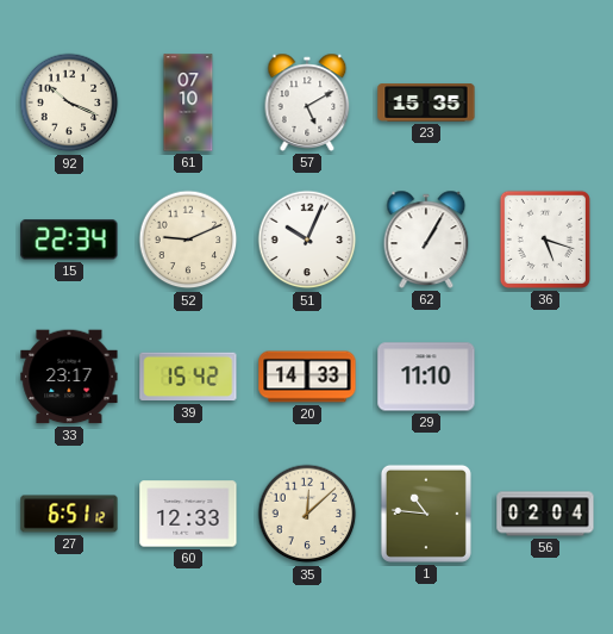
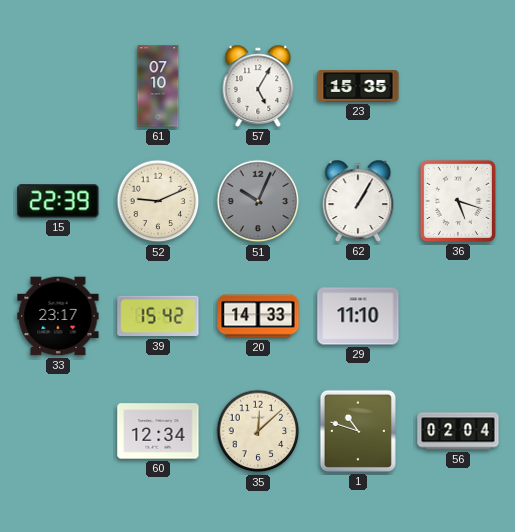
92: 10:19 -> none
57: 5:10 -> 5:05
15: 22:34 -> 22:39
51 dial: white -> grey
27: 6:51 -> none
60: 12:33 -> 12:34
1: 10:46 -> 10:48
